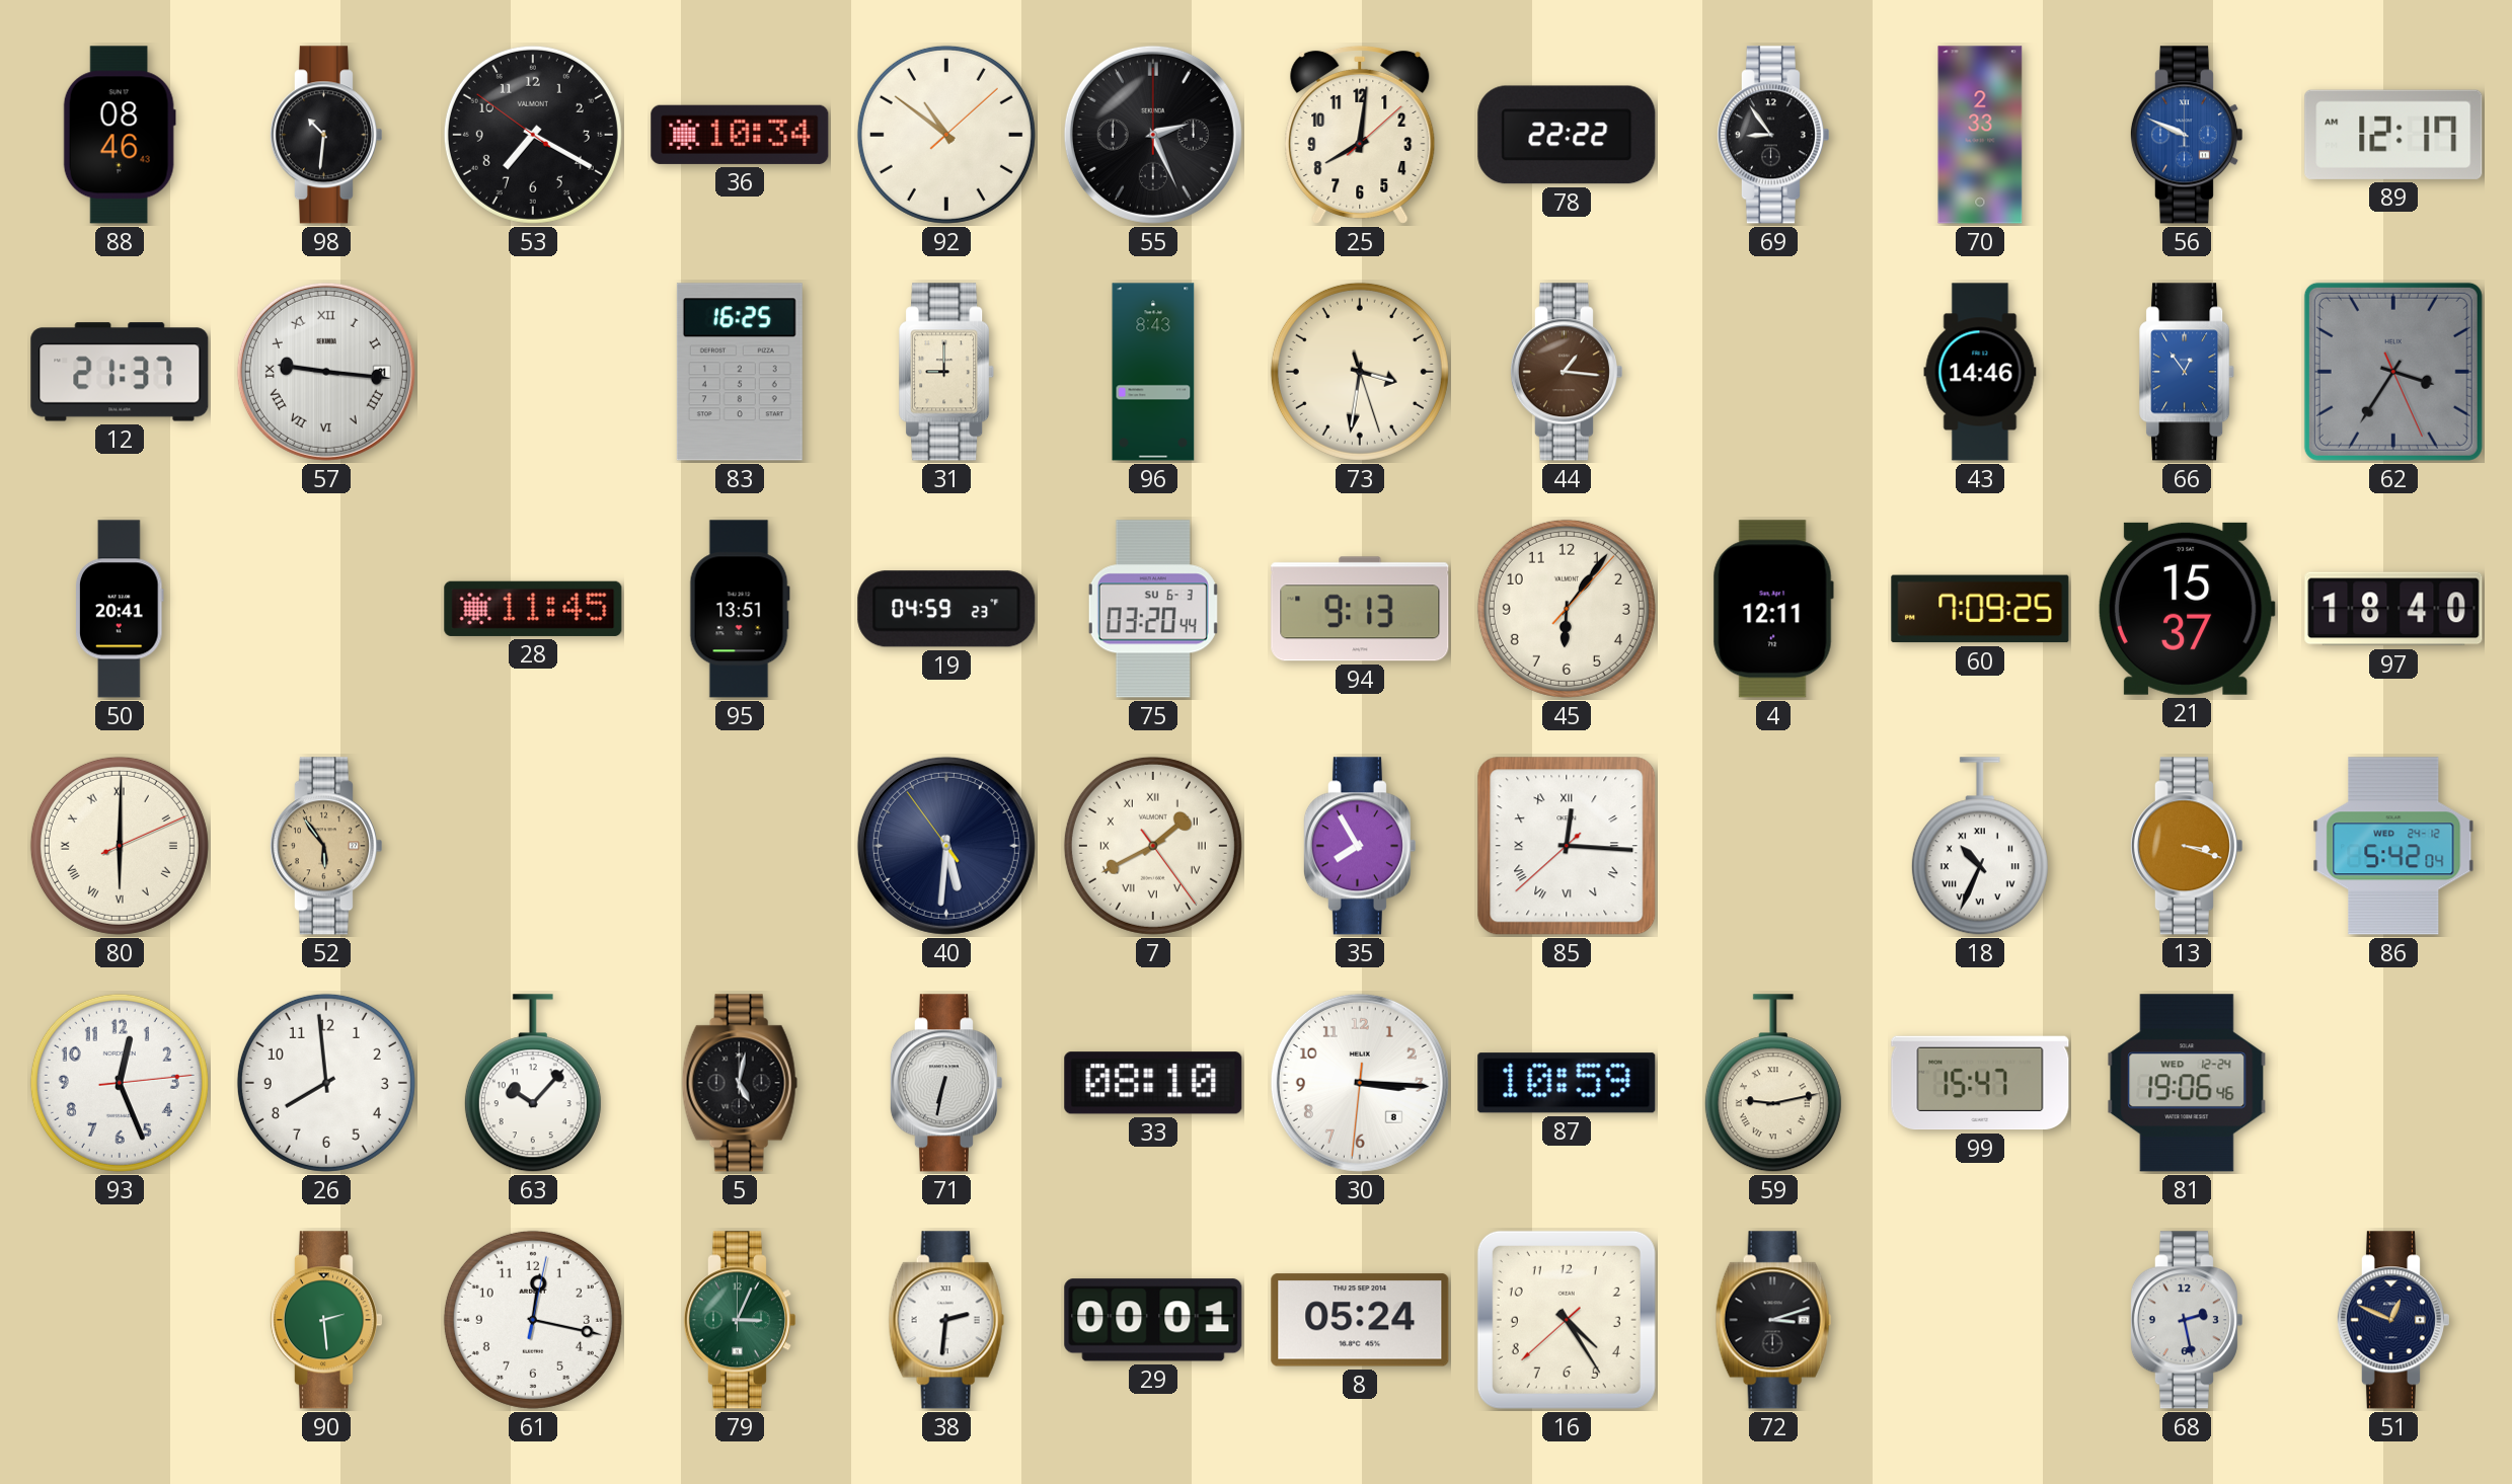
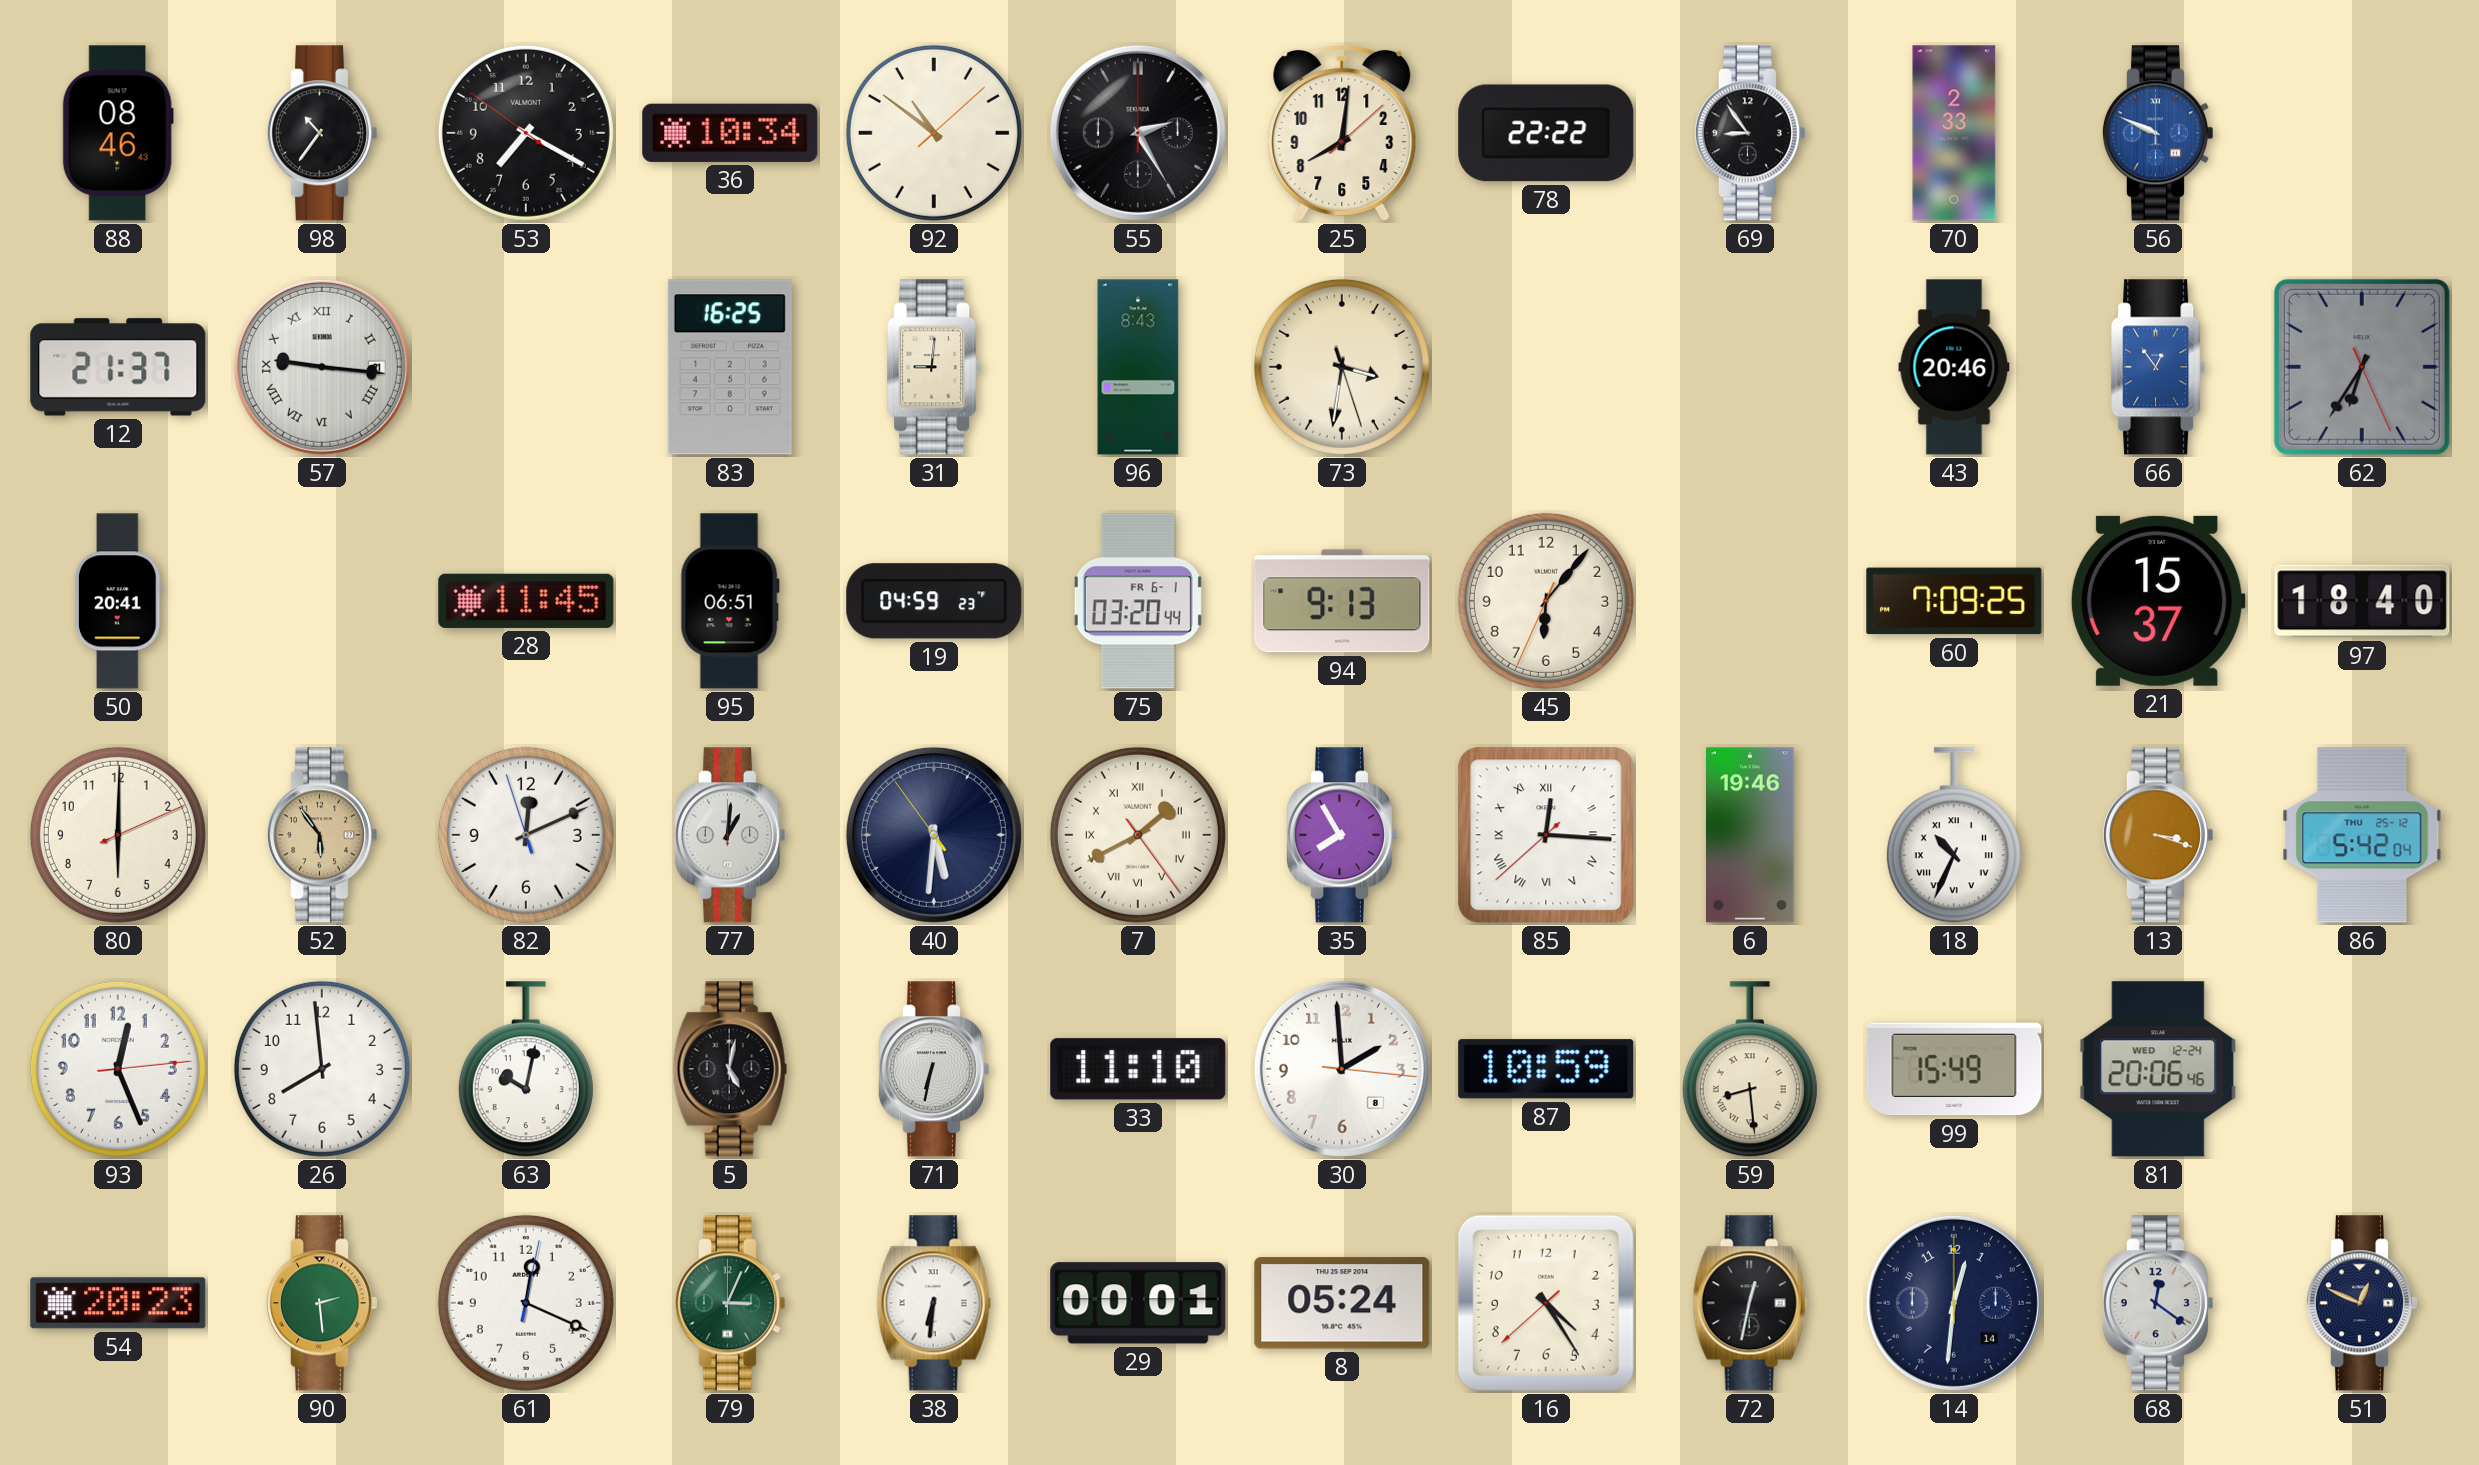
98: 10:31 -> 10:36
55: 2:26 -> 2:25
89: 12:17 -> none
31: 9:00 -> 9:01
44: 1:16 -> none
43: 14:46 -> 20:46
62: 3:35 -> 6:35
95: 13:51 -> 06:51
75 date: SU 6-3 -> FR 6-1
45: 6:06:07 -> 6:06:34
4: 12:11 -> none
80 numerals: Roman -> Arabic
82: none -> 12:10
77: none -> 1:01
6: none -> 19:46
86 date: WED 24-12 -> THU 25-12
63: 10:07 -> 10:02
33: 08:10 -> 11:10
30: 3:15 -> 1:59
59: 9:13 -> 8:29
99: 15:47 -> 15:49
81: 19:06 -> 20:06
54: none -> 20:23
61: 12:17 -> 12:19
38: 2:31 -> 6:31
72: 3:12 -> 12:32
14: none -> 12:31
68: 2:28 -> 12:21
